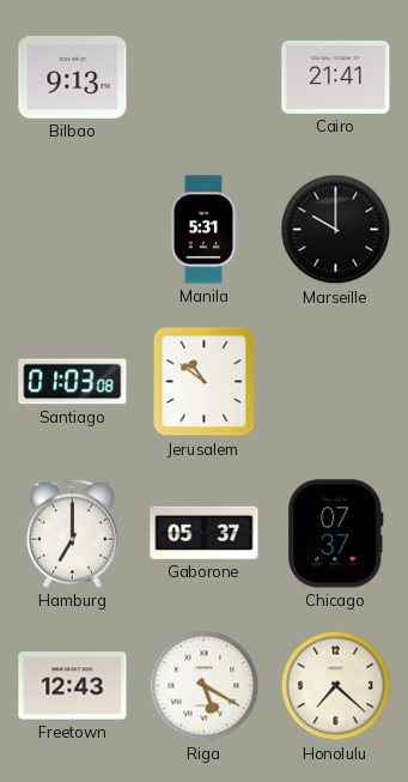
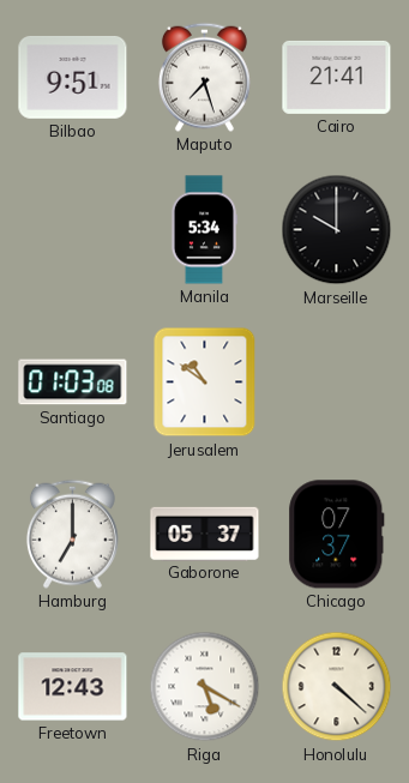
Bilbao: 9:13 -> 9:51
Maputo: none -> 7:27
Manila: 5:31 -> 5:34
Honolulu: 7:22 -> 4:22
